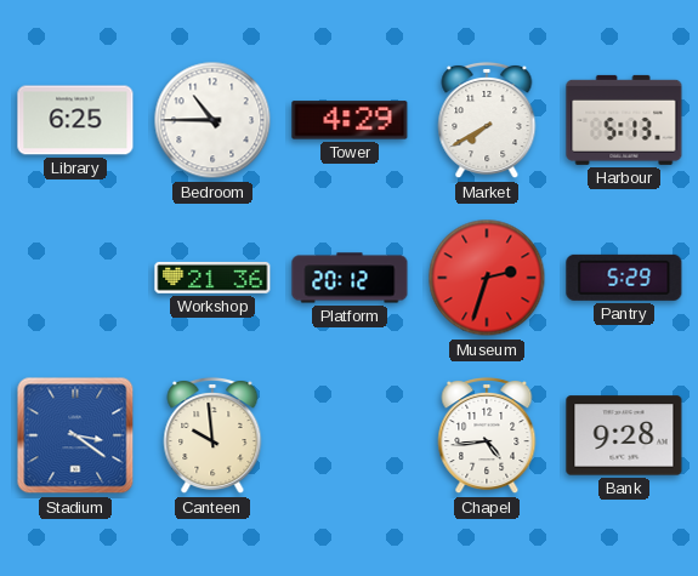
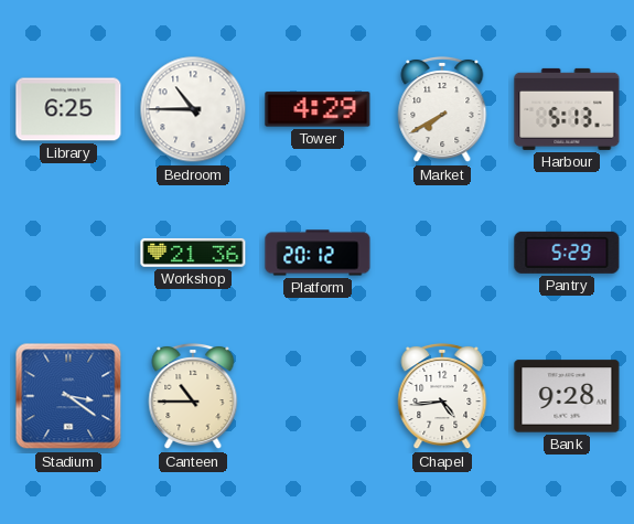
Museum: 2:33 -> none
Canteen: 9:59 -> 10:45
